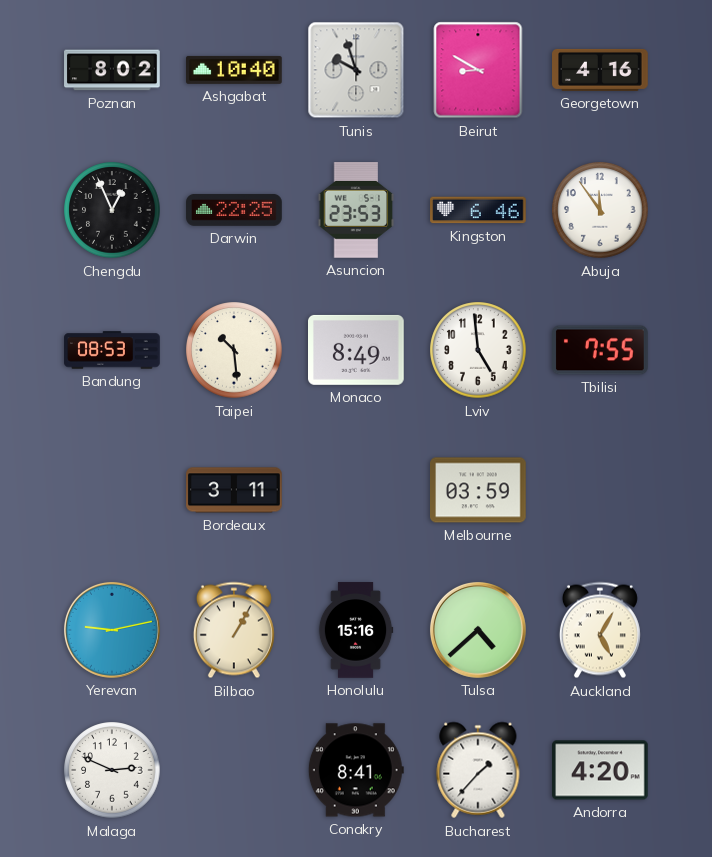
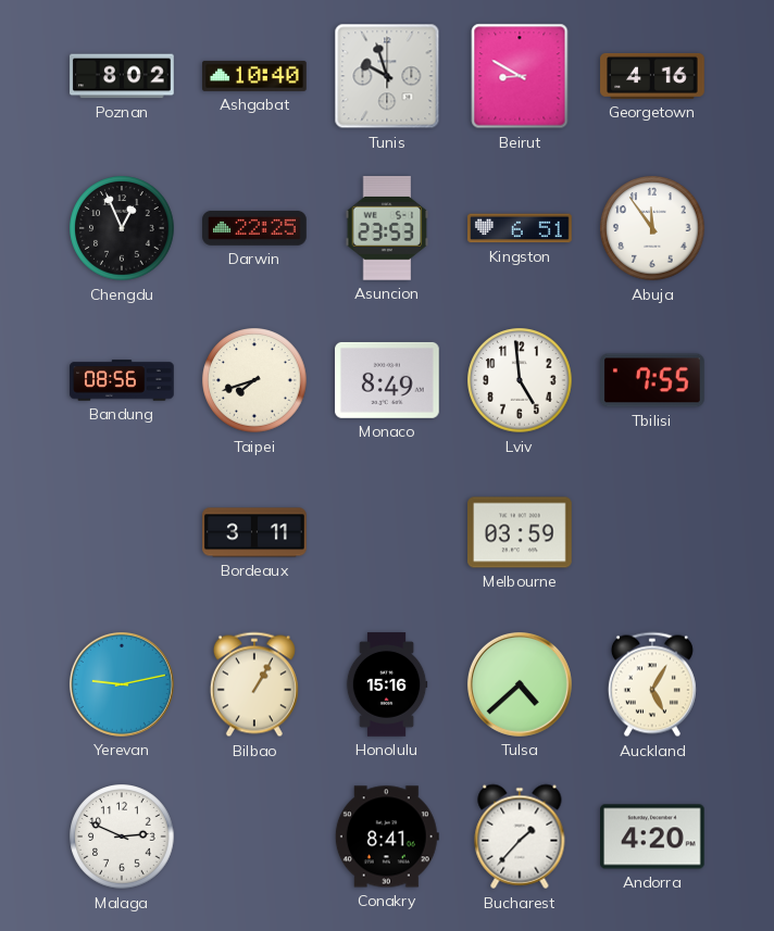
Kingston: 6:46 -> 6:51
Bandung: 08:53 -> 08:56
Taipei: 10:29 -> 7:42
